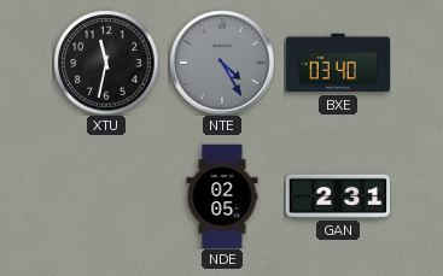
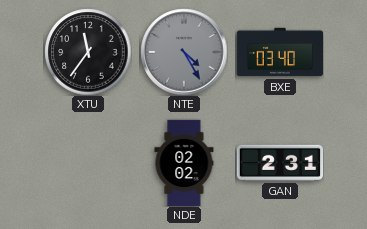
XTU: 11:32 -> 11:36
NDE: 02:05 -> 02:02
